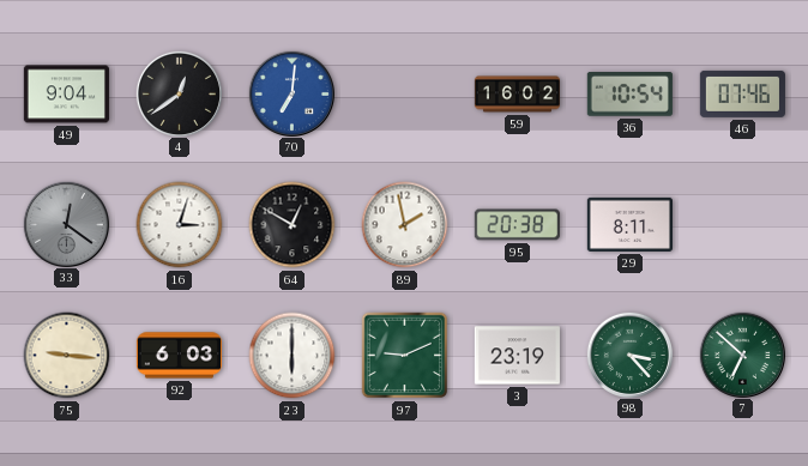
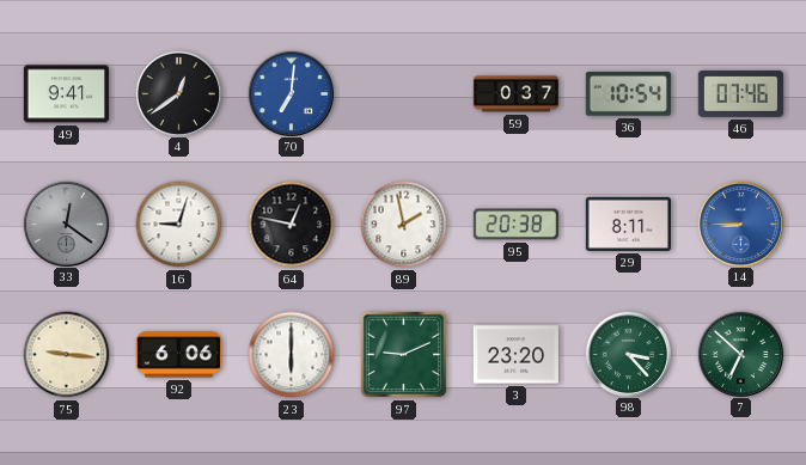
49: 9:04 -> 9:41
59: 16:02 -> 0:37
16: 3:03 -> 9:03
64: 12:50 -> 12:47
14: none -> 8:45
92: 6:03 -> 6:06
3: 23:19 -> 23:20
